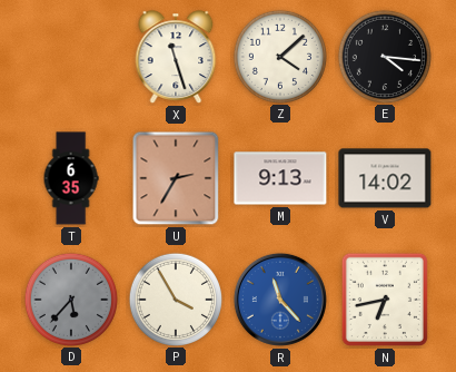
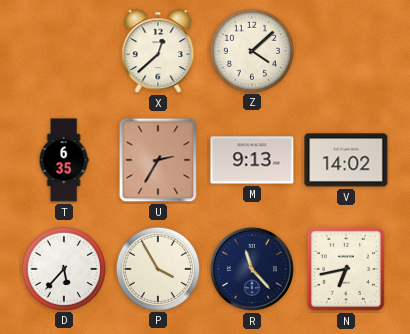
X: 11:27 -> 12:38
E: 4:16 -> none
D dial: grey -> white
R dial: blue -> navy
